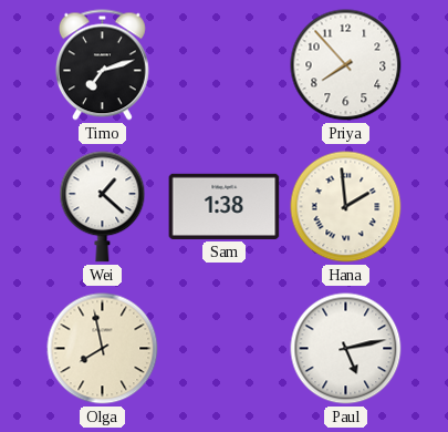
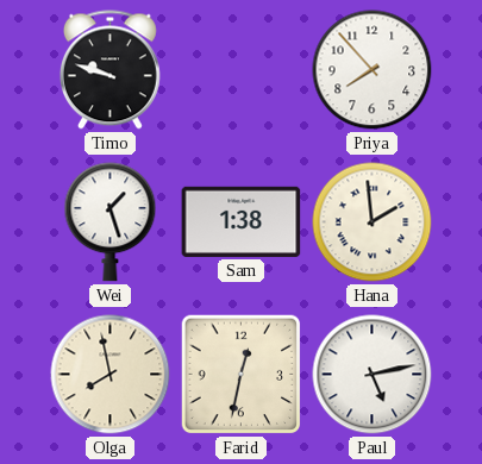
Timo: 7:12 -> 9:48
Wei: 1:22 -> 1:27
Farid: none -> 12:32
